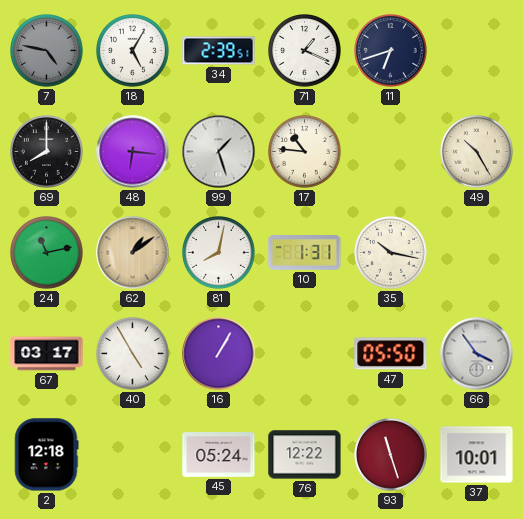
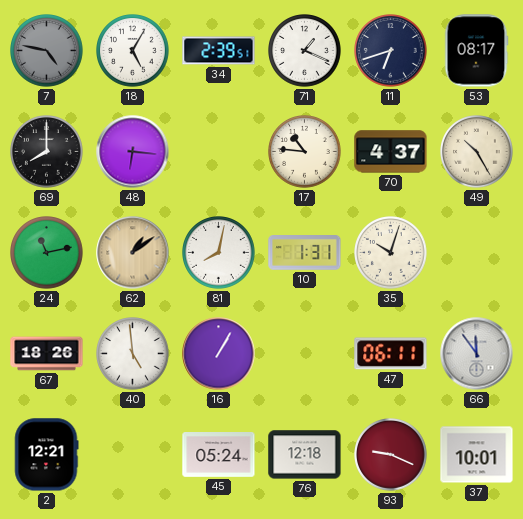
53: none -> 08:17
99: 1:27 -> none
70: none -> 4:37
35: 10:17 -> 10:03
67: 03:17 -> 18:26
40: 4:55 -> 4:59
47: 05:50 -> 06:11
66: 3:54 -> 11:54
2: 12:18 -> 12:21
76: 12:22 -> 12:18
93: 11:27 -> 9:19
